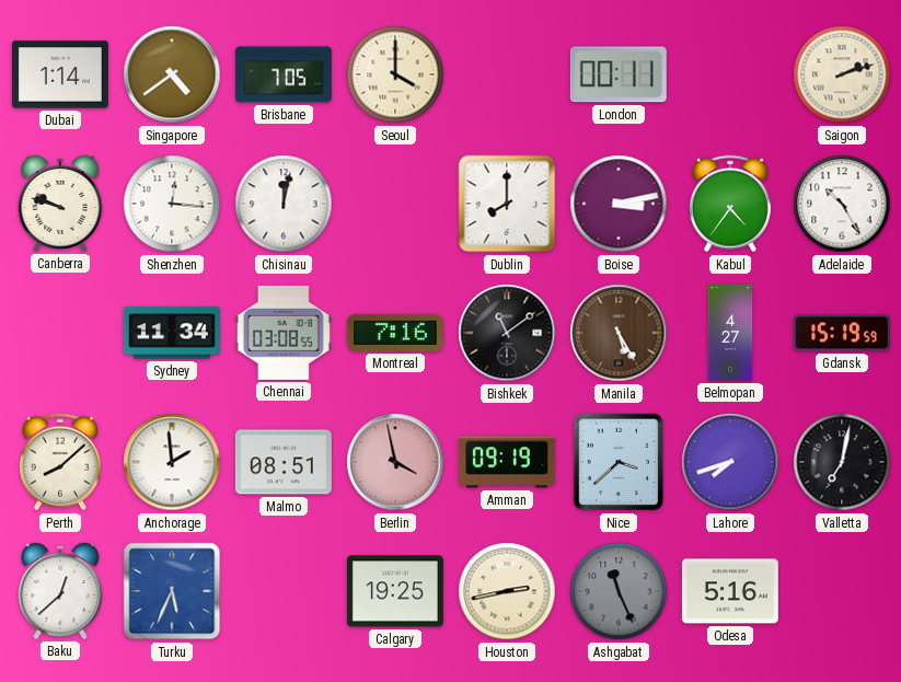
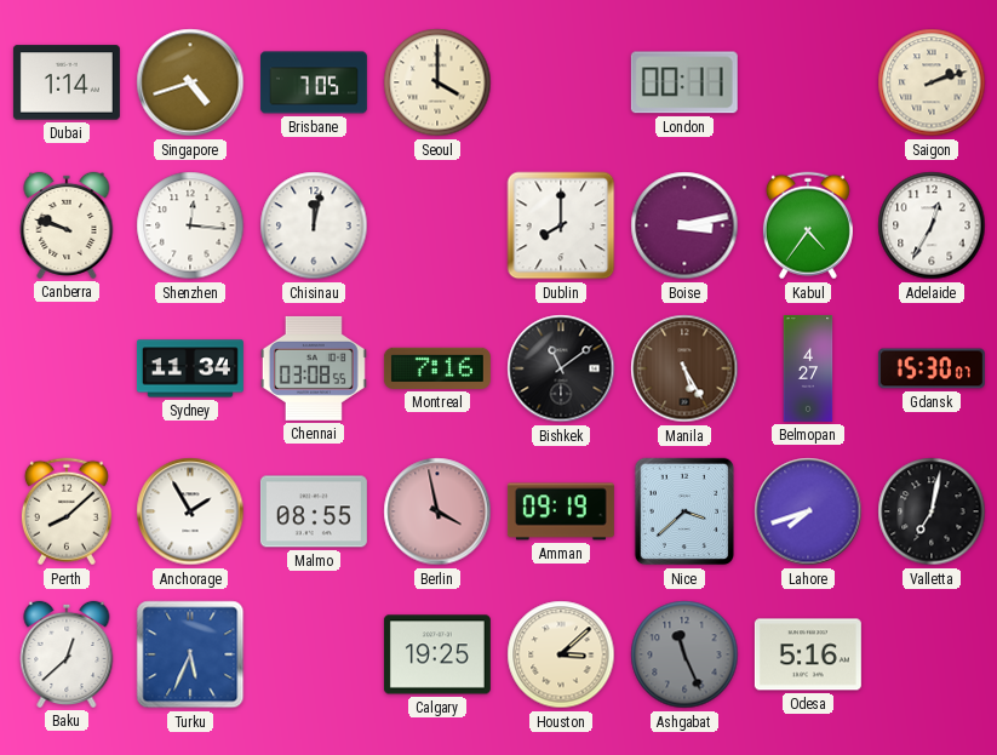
Singapore: 4:39 -> 4:42
Adelaide: 10:25 -> 12:35
Gdansk: 15:19 -> 15:30
Anchorage: 1:59 -> 1:55
Malmo: 08:51 -> 08:55
Houston: 2:43 -> 3:08
